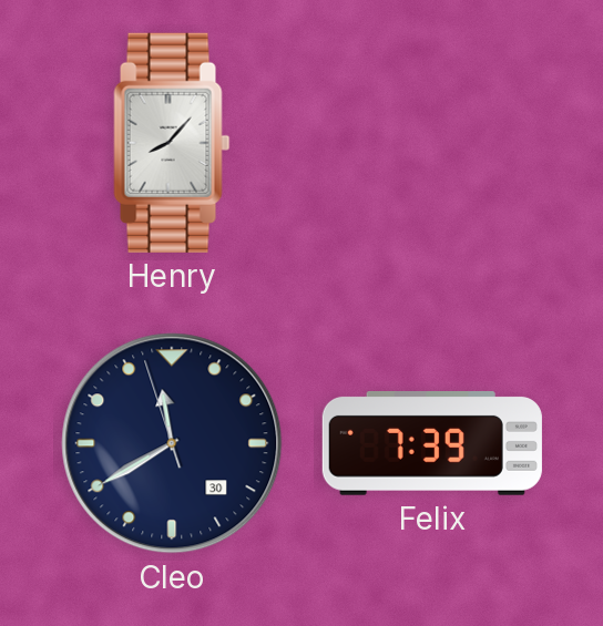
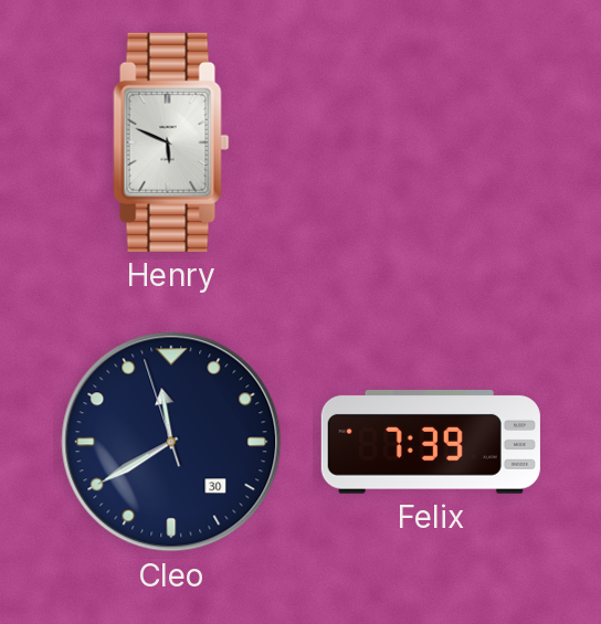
Henry: 8:07 -> 5:49
